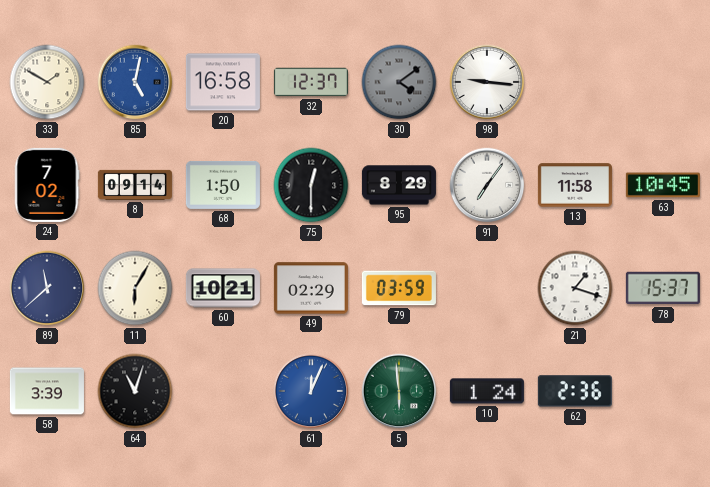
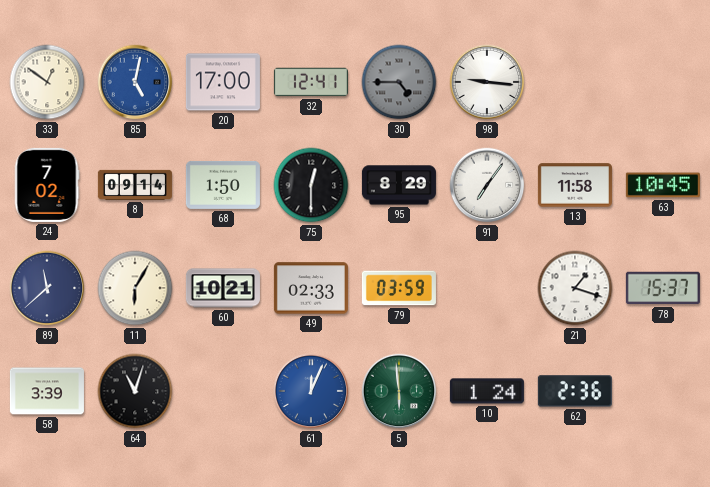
33: 1:50 -> 12:51
20: 16:58 -> 17:00
32: 12:37 -> 12:41
30: 4:09 -> 4:45
49: 02:29 -> 02:33
